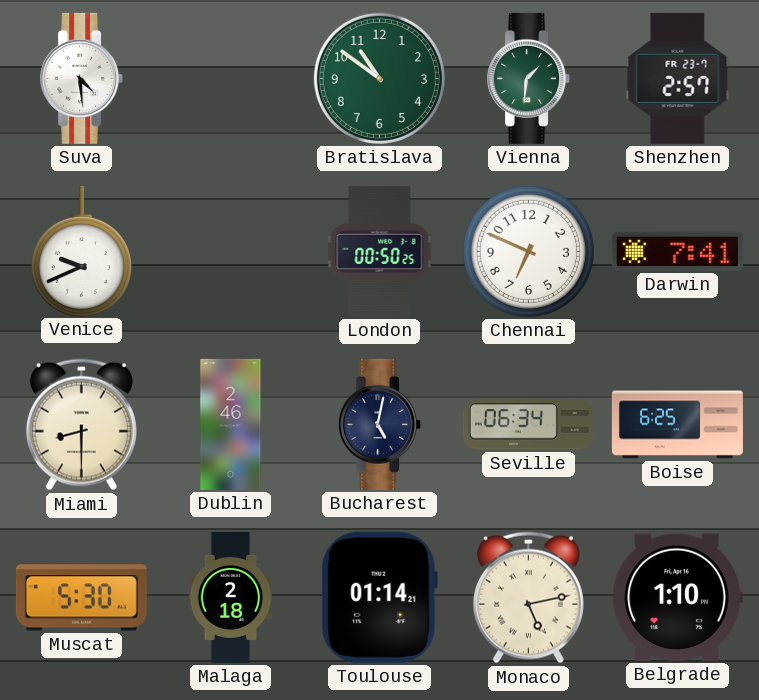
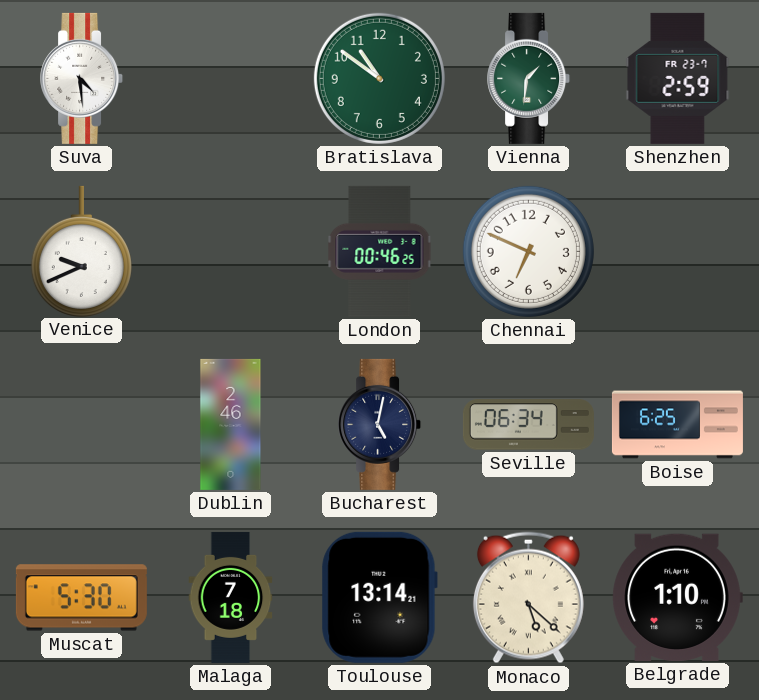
Shenzhen: 2:57 -> 2:59
London: 00:50 -> 00:46
Darwin: 7:41 -> none
Miami: 8:30 -> none
Malaga: 2:18 -> 7:18
Toulouse: 01:14 -> 13:14
Monaco: 5:13 -> 5:22
